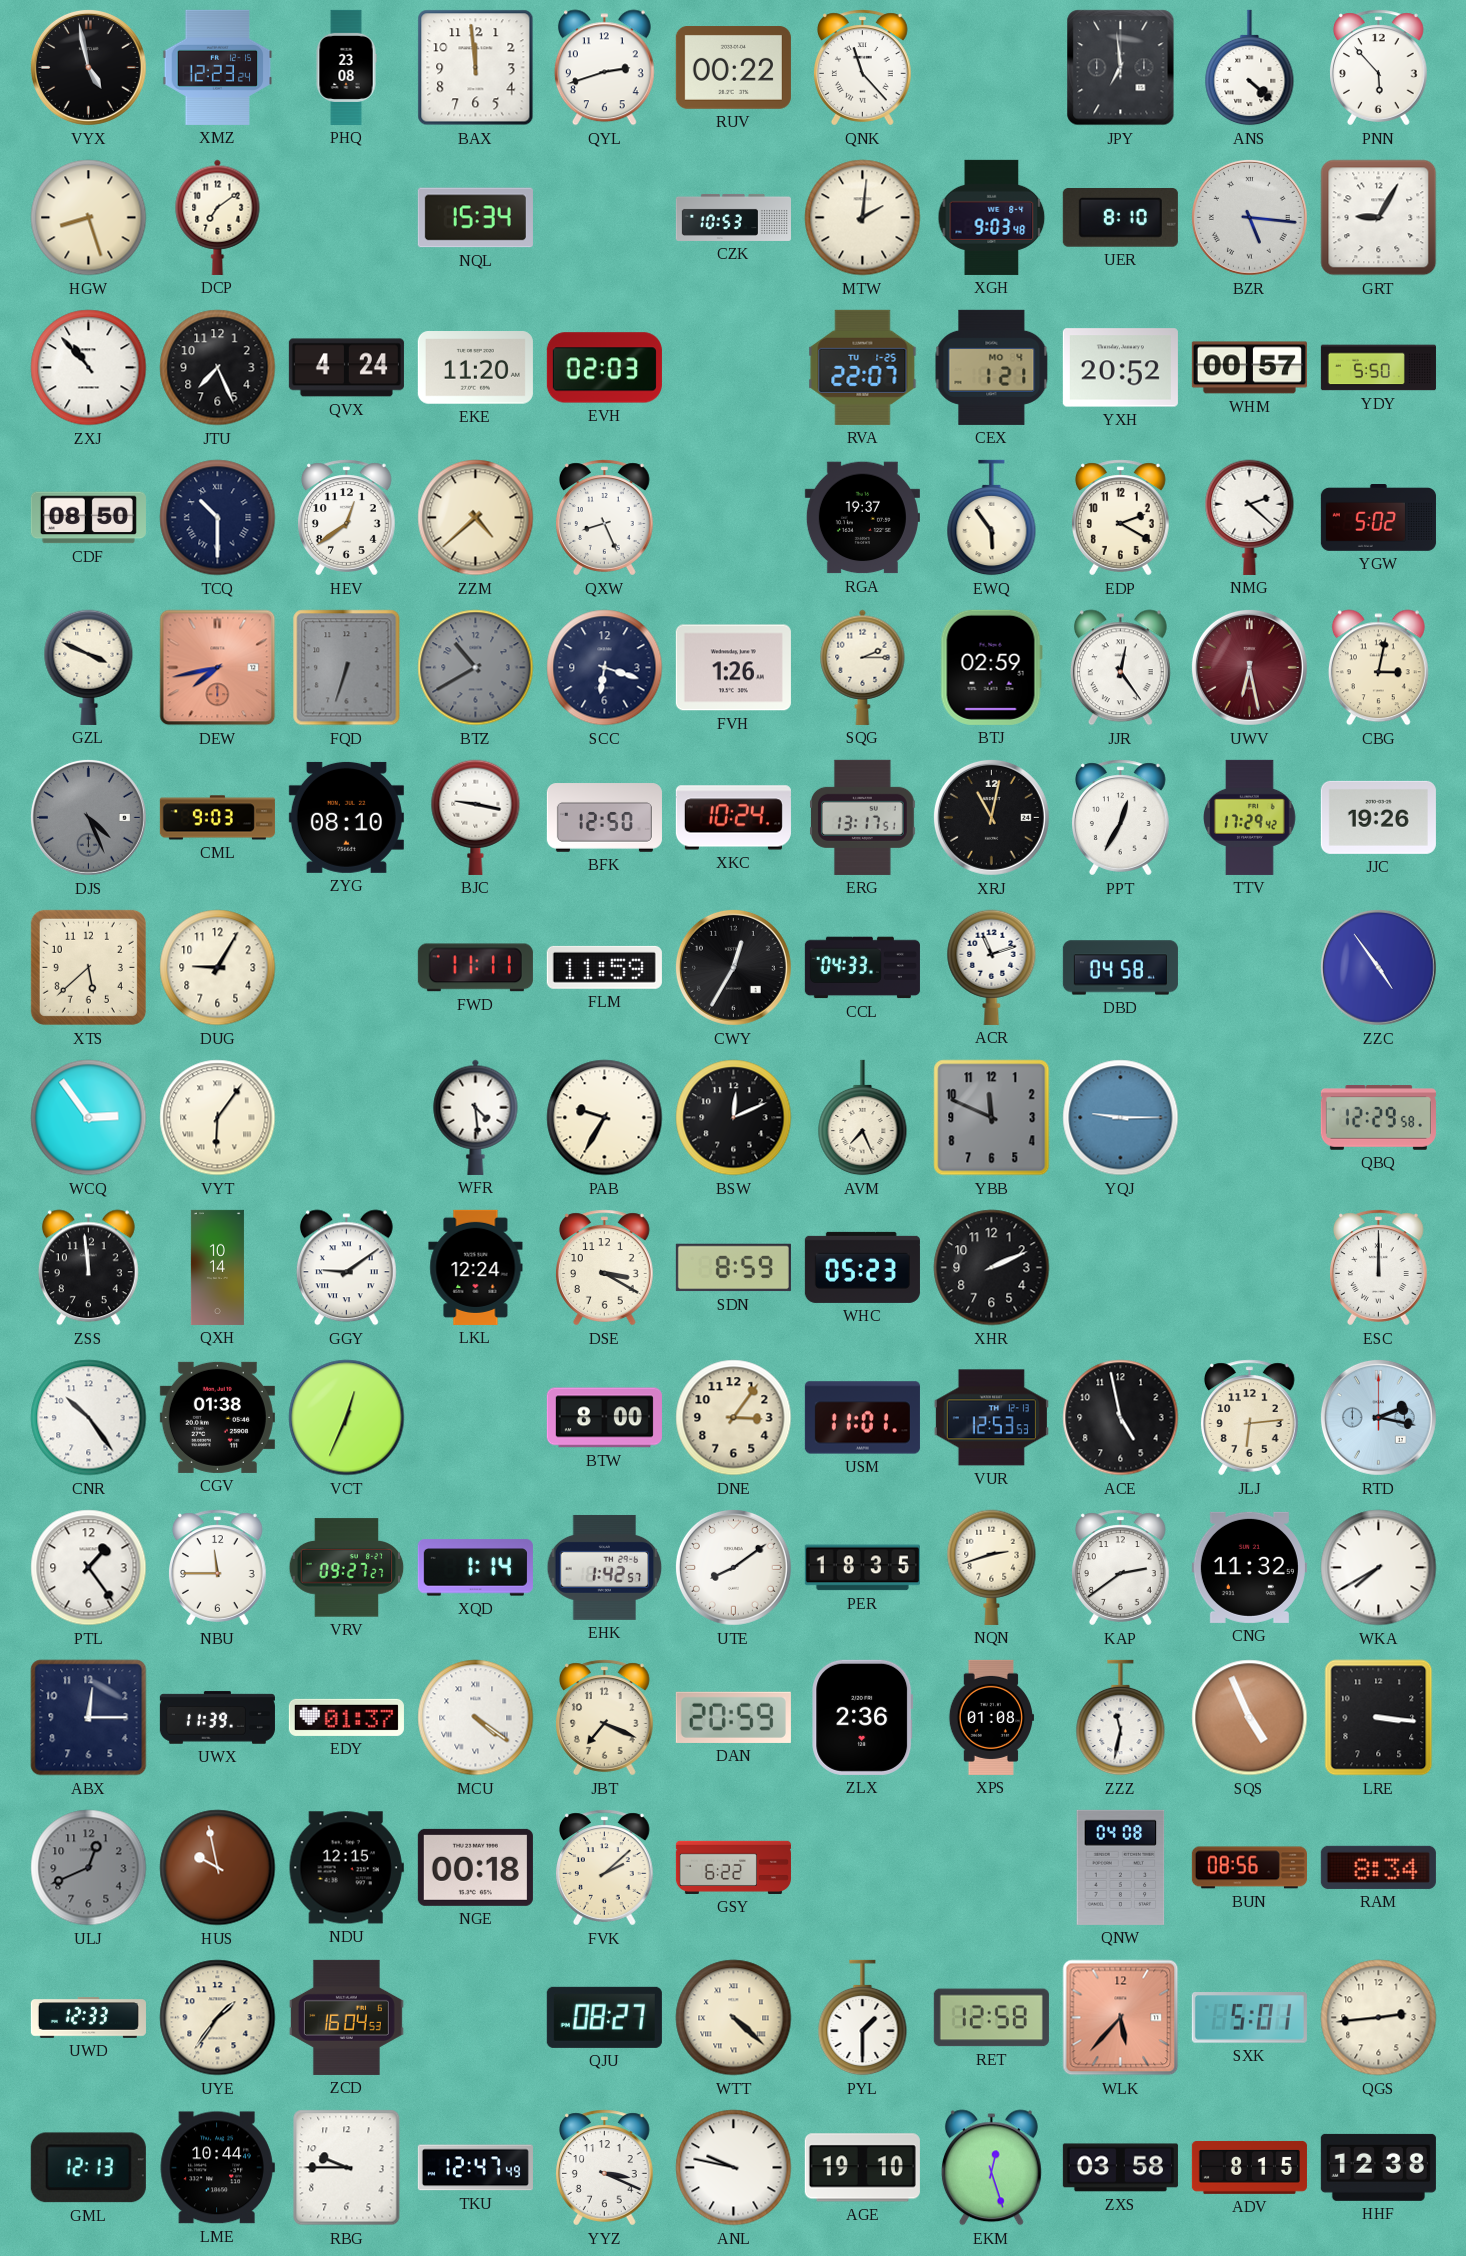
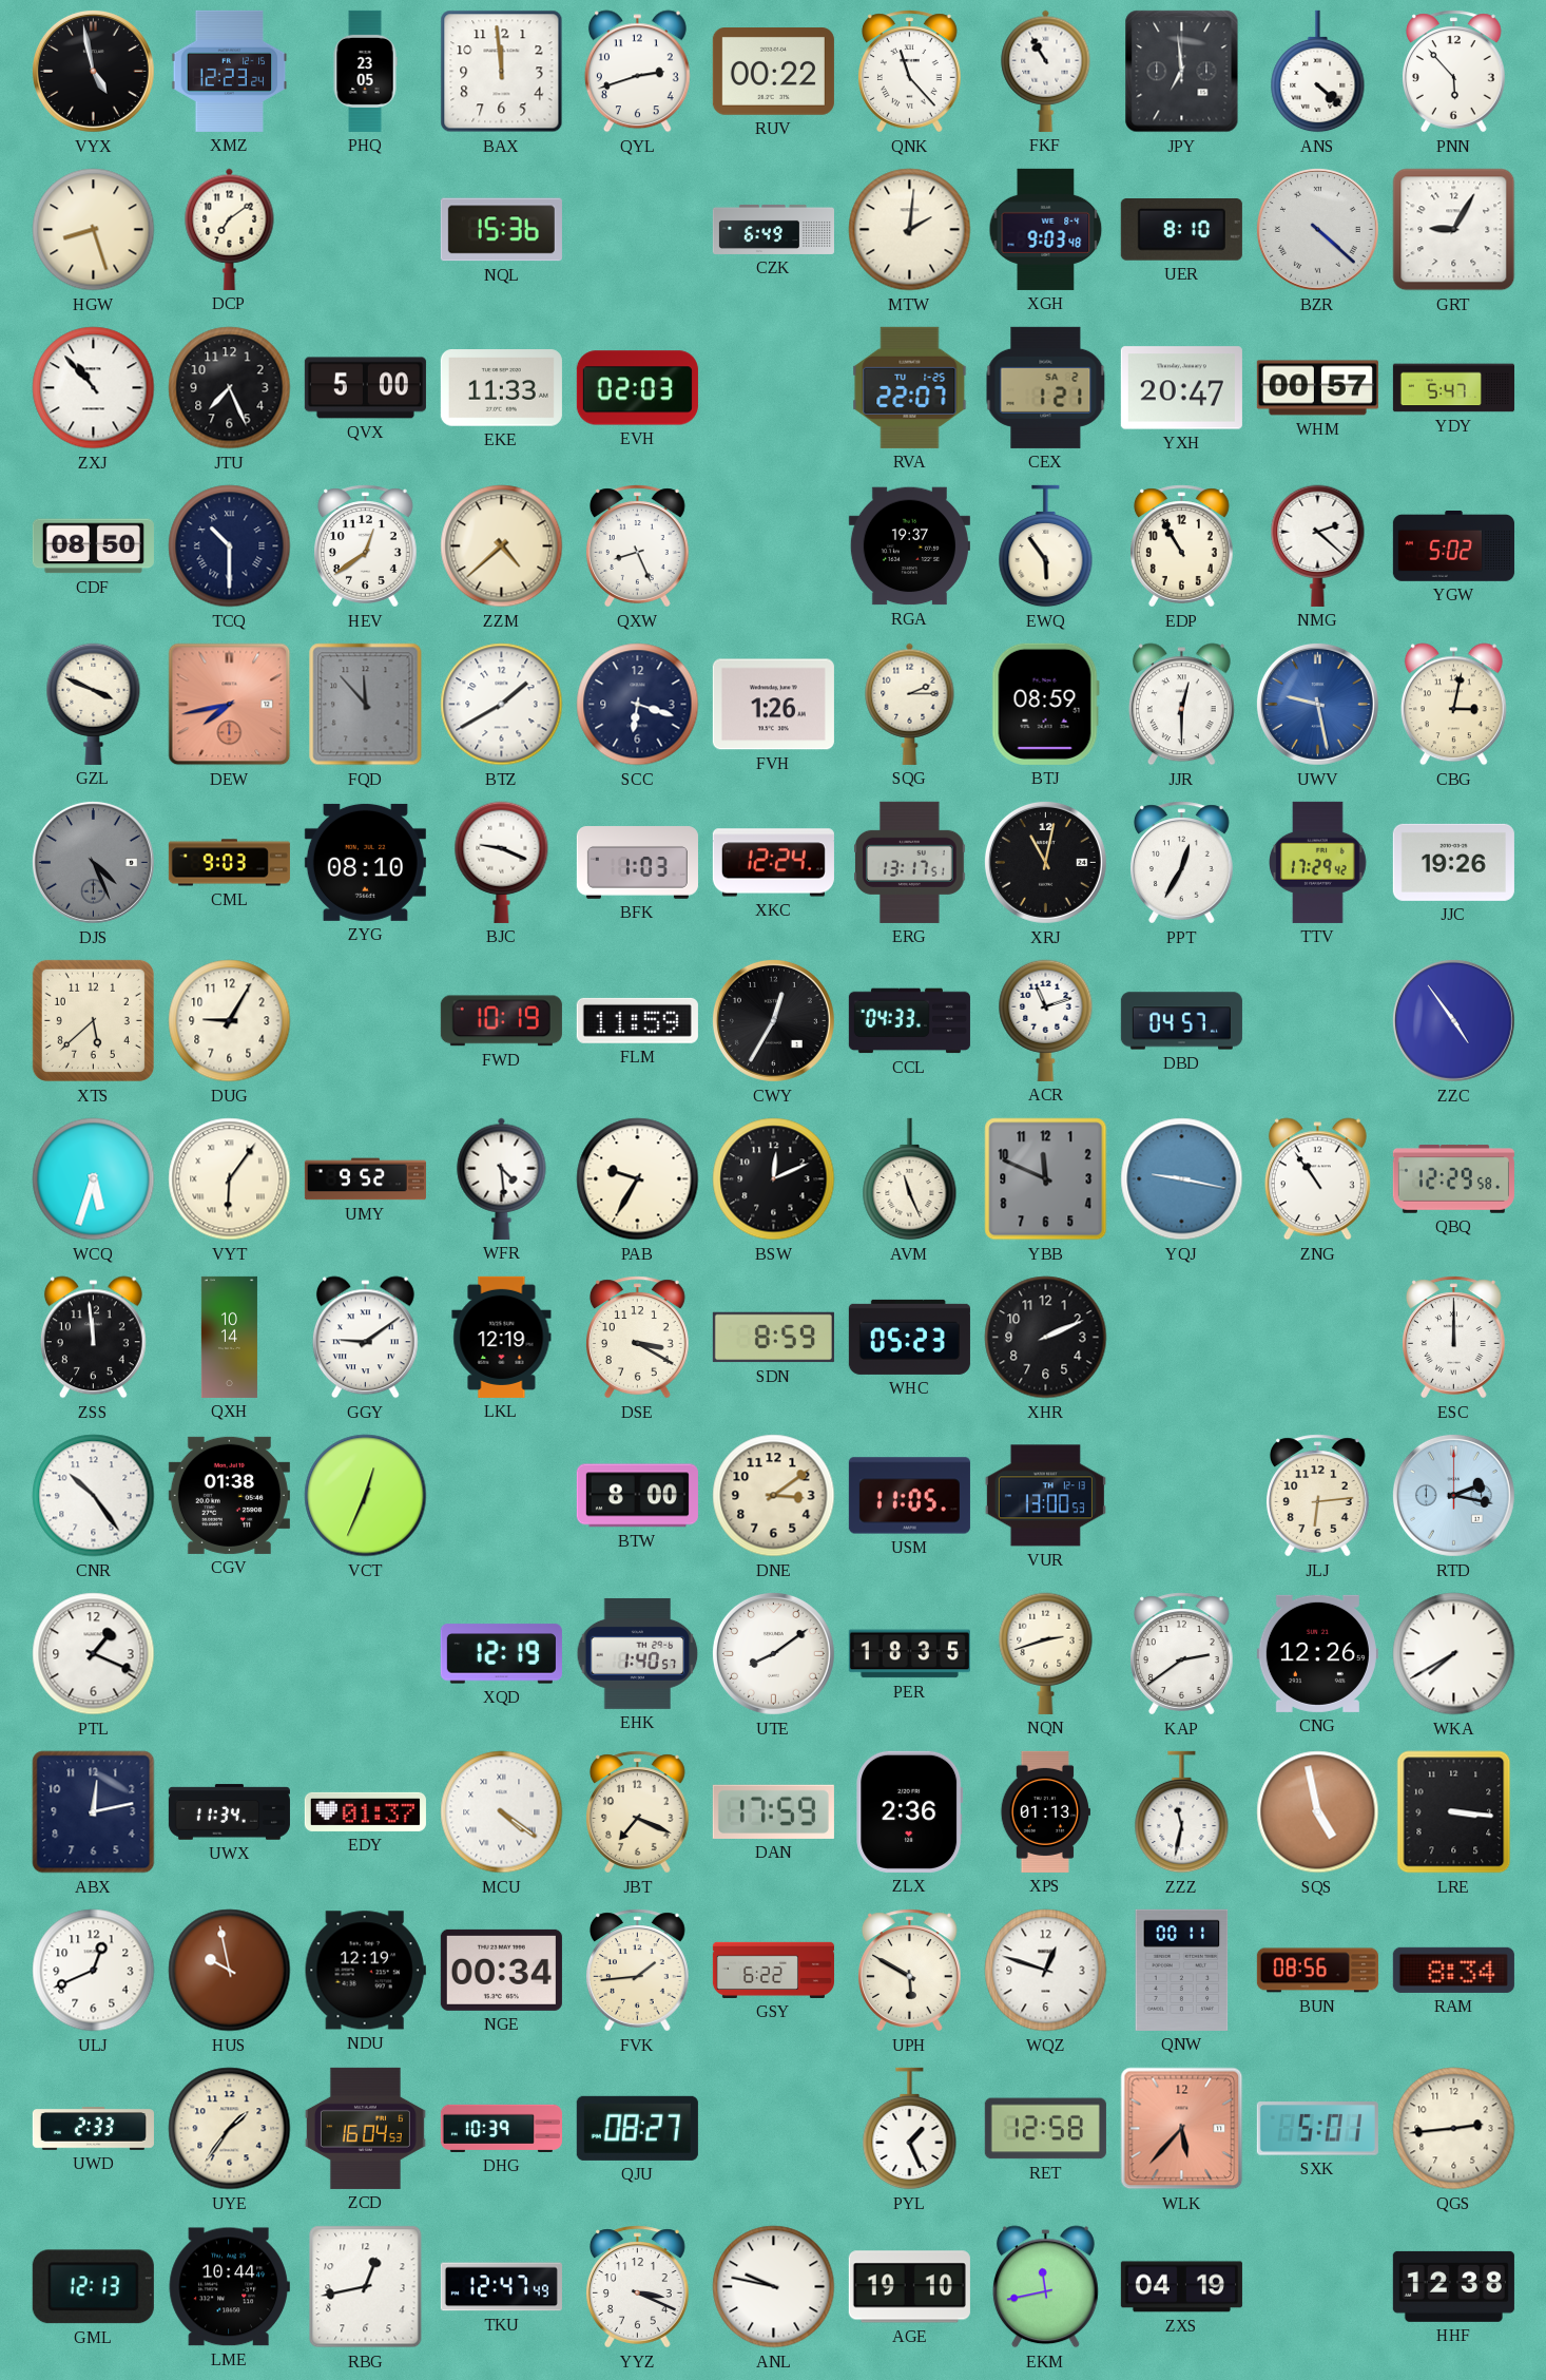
PHQ: 23:08 -> 23:05
FKF: none -> 10:55
NQL: 15:34 -> 15:36
CZK: 10:53 -> 6:49
BZR: 5:16 -> 4:22
QVX: 4:24 -> 5:00
EKE: 11:20 -> 11:33
CEX date: MO 4 -> SA 2
YXH: 20:52 -> 20:47
YDY: 5:50 -> 5:47
EDP: 2:20 -> 10:55
FQD: 6:33 -> 11:53
BTZ: 10:40 -> 1:40
BTZ dial: grey -> white
BTJ: 02:59 -> 08:59
JJR: 12:24 -> 12:30
UWV: 6:28 -> 9:28
UWV dial: burgundy -> blue
BJC: 9:17 -> 9:19
BFK: 12:50 -> 1:03
XKC: 10:24 -> 12:24
FWD: 11:11 -> 10:19
DBD: 04:58 -> 04:57
WCQ: 2:54 -> 5:33
UMY: none -> 9:52
AVM: 7:26 -> 11:26
YQJ: 9:15 -> 9:17
ZNG: none -> 10:54
LKL: 12:24 -> 12:19
DNE: 3:06 -> 3:09
USM: 11:01 -> 11:05
VUR: 12:53 -> 13:00
ACE: 4:58 -> none
PTL: 1:24 -> 1:19
NBU: 11:45 -> none
VRV: 09:27 -> none
XQD: 1:14 -> 12:19
EHK: 1:42 -> 1:40
CNG: 11:32 -> 12:26
ABX: 12:15 -> 12:13
UWX: 11:39 -> 11:34
DAN: 20:59 -> 17:59
XPS: 01:08 -> 01:13
SQS: 4:56 -> 4:58
ULJ dial: grey -> white
NDU: 12:15 -> 12:19
NGE: 00:18 -> 00:34
FVK: 2:08 -> 1:44
UPH: none -> 5:50
WQZ: none -> 12:48
QNW: 04:08 -> 00:11
UWD: 12:33 -> 2:33
DHG: none -> 10:39
WTT: 4:22 -> none
PYL: 1:30 -> 1:26
RBG: 9:45 -> 12:43
EKM: 12:27 -> 11:43
ZXS: 03:58 -> 04:19
ADV: 8:15 -> none
